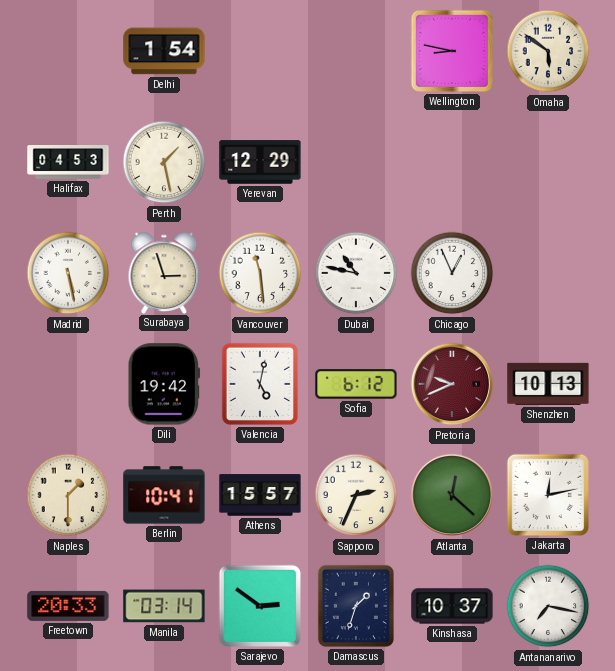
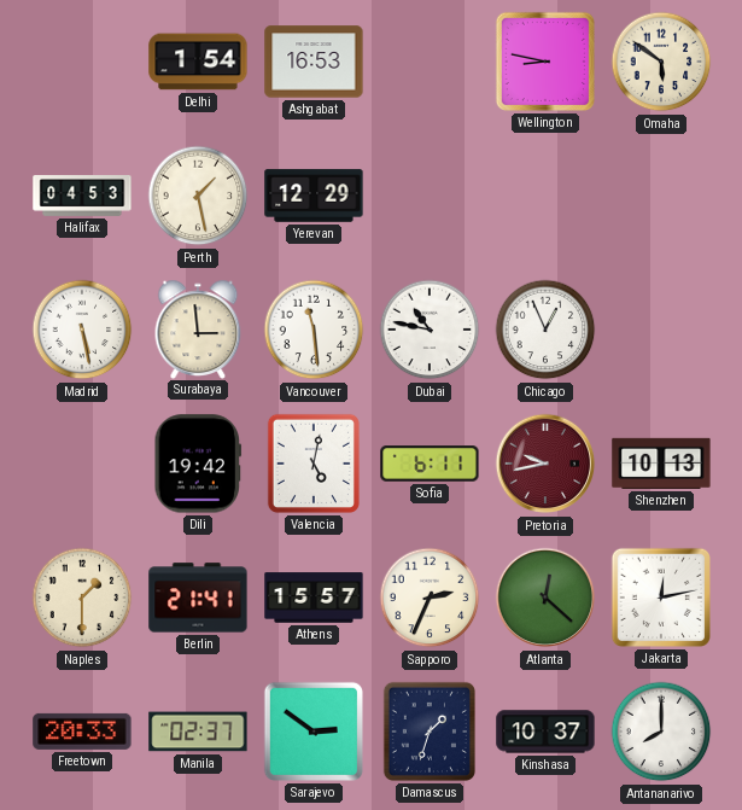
Ashgabat: none -> 16:53
Surabaya: 2:57 -> 2:59
Sofia: 6:12 -> 6:11
Pretoria: 9:41 -> 9:43
Berlin: 10:41 -> 21:41
Manila: 03:14 -> 02:37
Antananarivo: 7:17 -> 8:00
